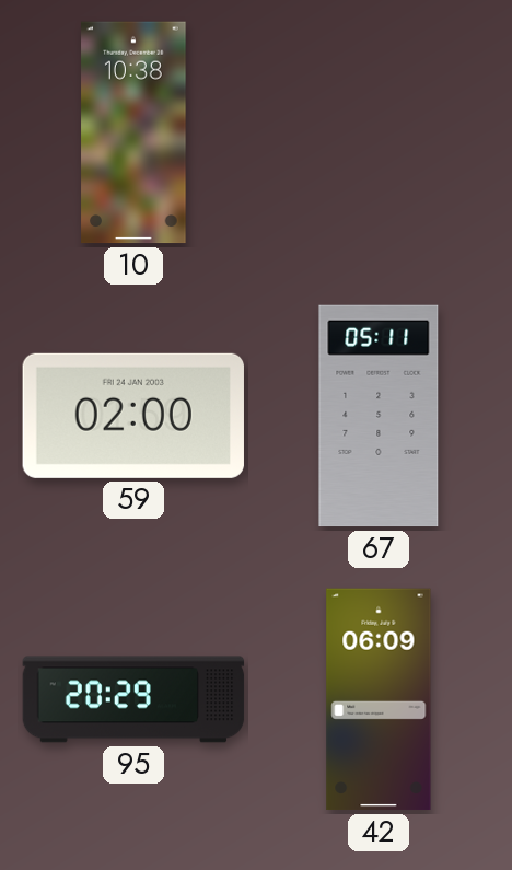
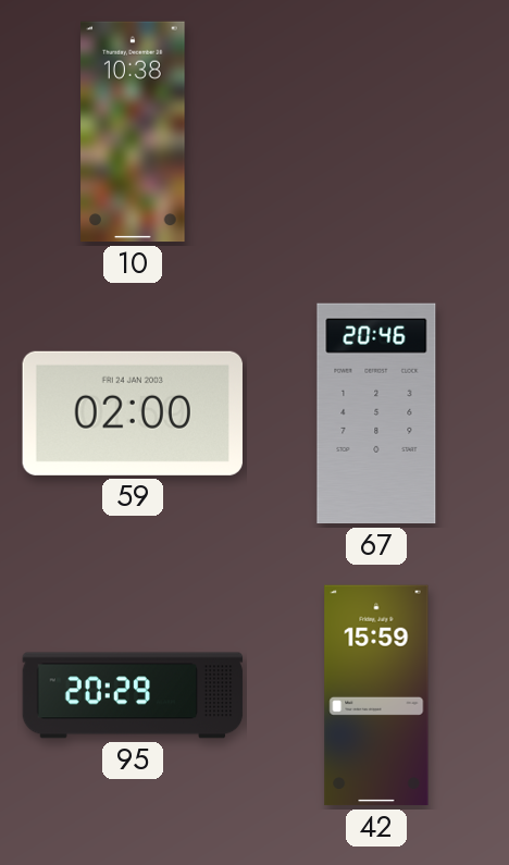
67: 05:11 -> 20:46
42: 06:09 -> 15:59
